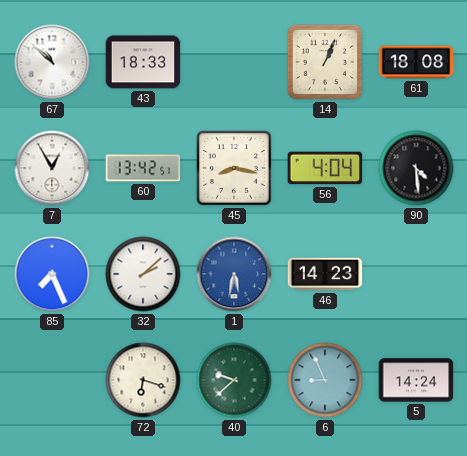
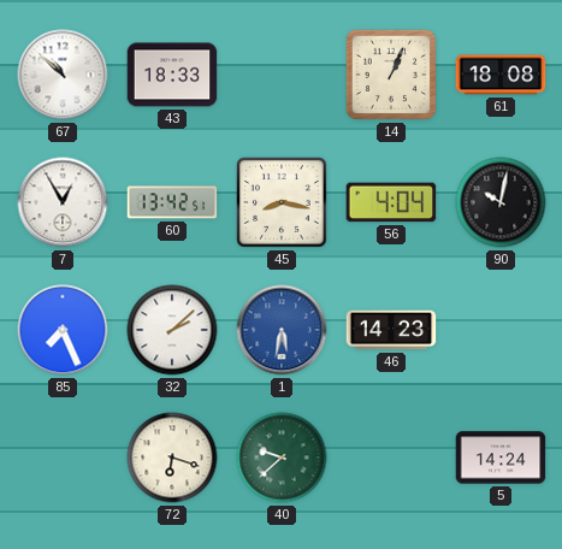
90: 4:29 -> 10:02
6: 8:56 -> none
